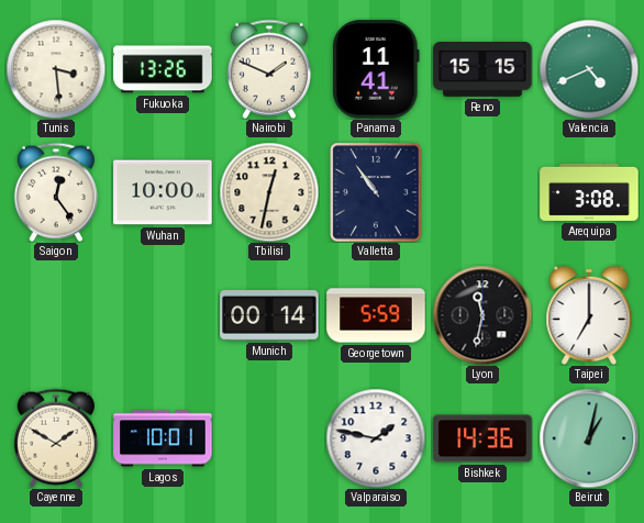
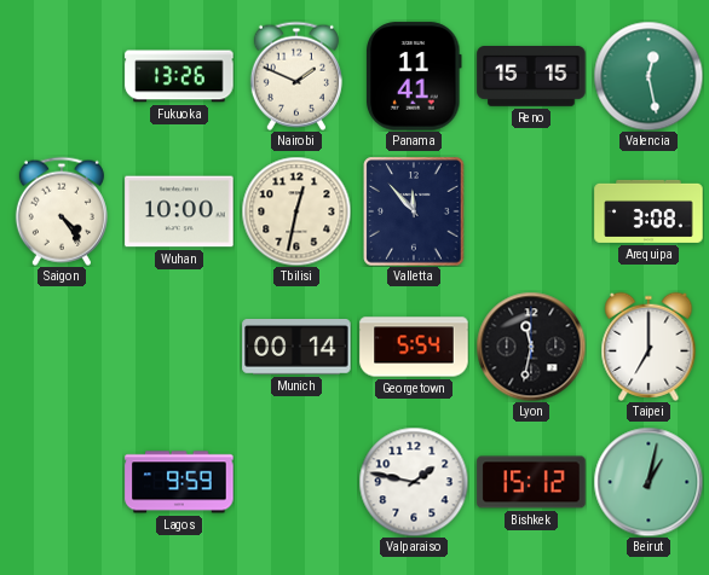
Tunis: 3:29 -> none
Valencia: 4:41 -> 12:28
Saigon: 12:24 -> 4:24
Valletta: 10:54 -> 11:53
Georgetown: 5:59 -> 5:54
Cayenne: 1:50 -> none
Lagos: 10:01 -> 9:59
Bishkek: 14:36 -> 15:12
